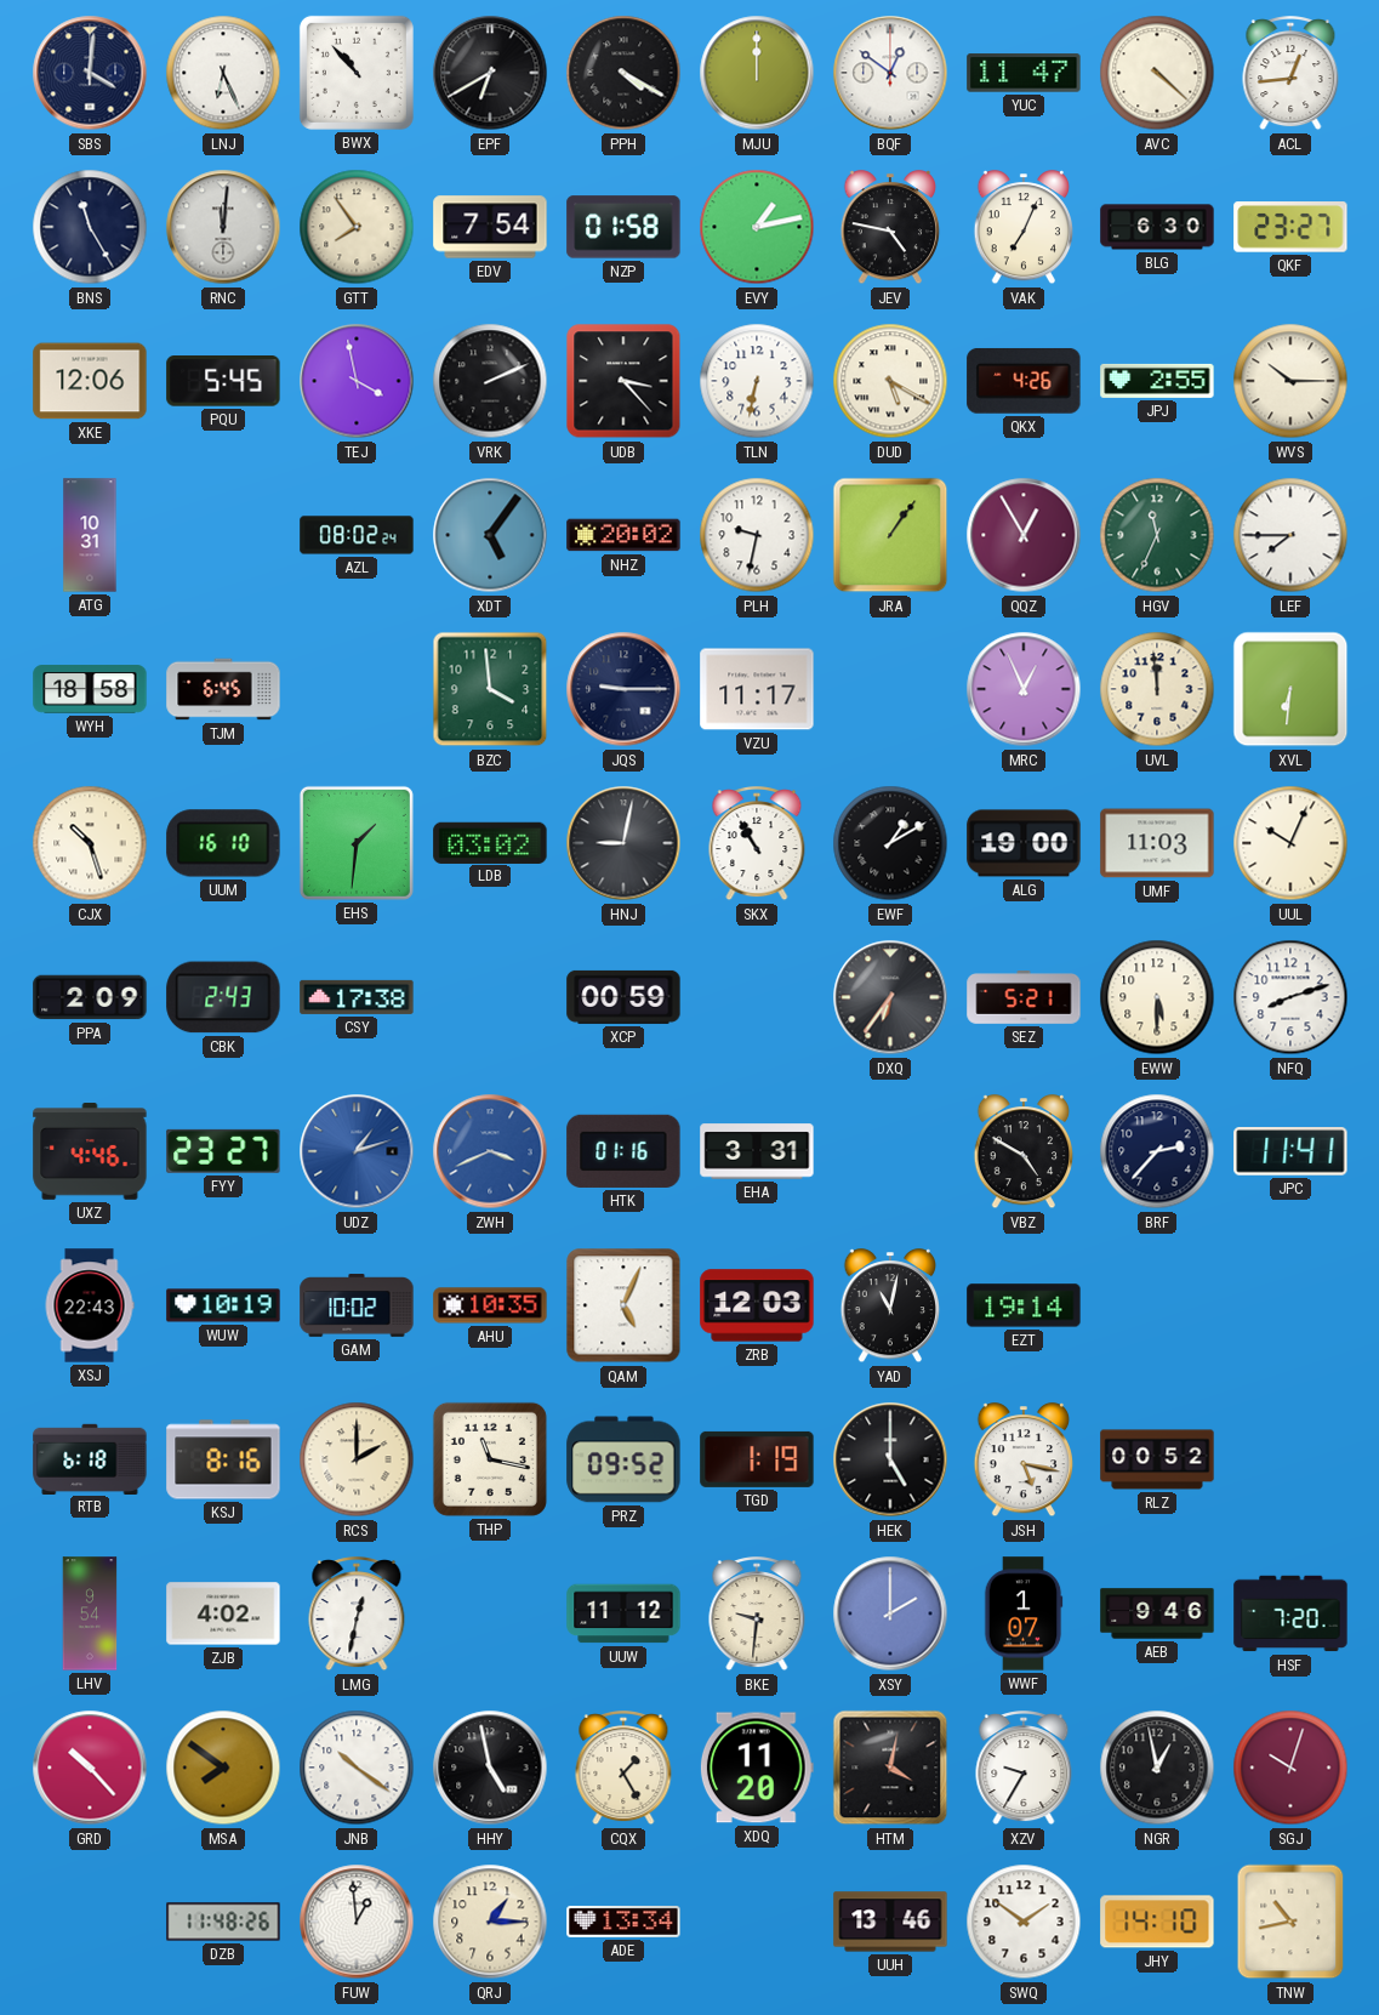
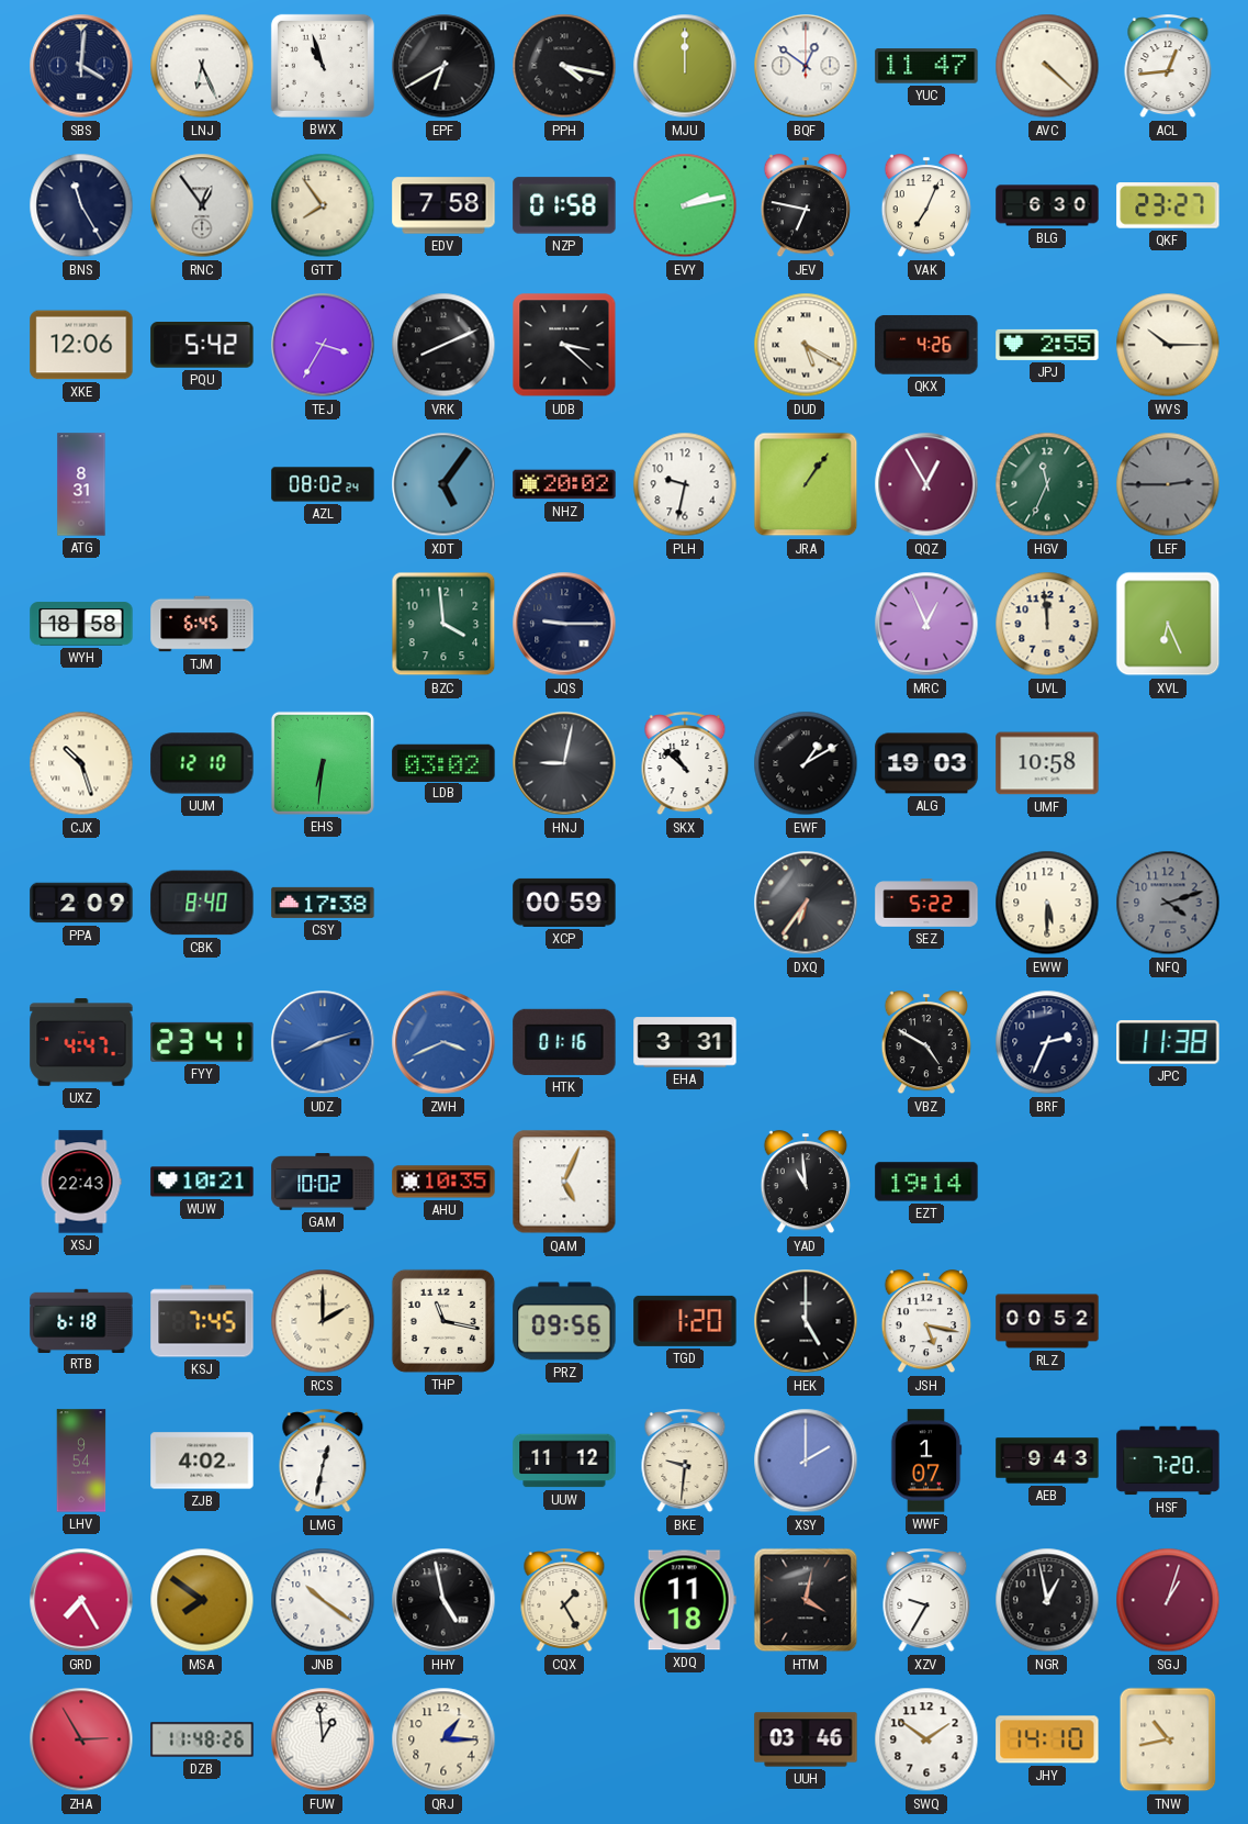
BWX: 10:53 -> 10:57
PPH: 4:20 -> 4:17
RNC: 12:01 -> 12:54
EDV: 7:54 -> 7:58
EVY: 1:13 -> 2:13
JEV: 4:47 -> 6:47
PQU: 5:45 -> 5:42
TEJ: 3:58 -> 3:35
VRK: 2:11 -> 8:11
UDB: 3:23 -> 3:22
TLN: 6:32 -> none
ATG: 10:31 -> 8:31
LEF: 7:45 -> 2:45
LEF dial: white -> grey
VZU: 11:17 -> none
XVL: 6:31 -> 6:26
UUM: 16:10 -> 12:10
EHS: 1:31 -> 6:31
SKX: 10:55 -> 10:52
ALG: 19:00 -> 19:03
UMF: 11:03 -> 10:58
UUL: 10:04 -> none
CBK: 2:43 -> 8:40
SEZ: 5:21 -> 5:22
NFQ: 8:12 -> 4:12
NFQ dial: white -> grey
UXZ: 4:46 -> 4:47
FYY: 23:27 -> 23:41
UDZ: 1:12 -> 8:12
BRF: 2:37 -> 2:34
JPC: 11:41 -> 11:38
WUW: 10:19 -> 10:21
ZRB: 12:03 -> none
YAD: 11:02 -> 10:59
KSJ: 8:16 -> 7:45
PRZ: 09:52 -> 09:56
TGD: 1:19 -> 1:20
AEB: 9:46 -> 9:43
GRD: 10:23 -> 7:25
XDQ: 11:20 -> 11:18
SGJ: 10:03 -> 1:03
ZHA: none -> 2:55
ADE: 13:34 -> none
UUH: 13:46 -> 03:46
